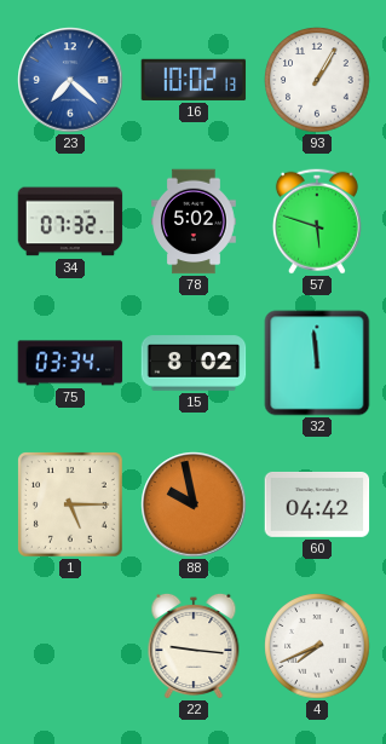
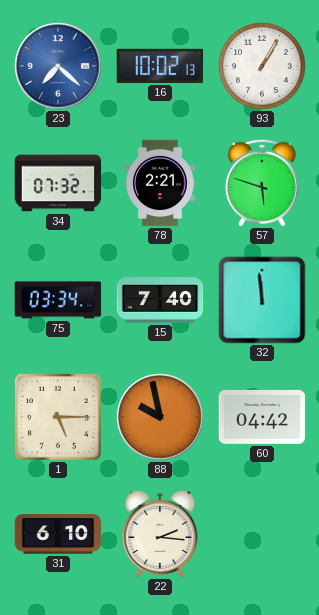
78: 5:02 -> 2:21
15: 8:02 -> 7:40
31: none -> 6:10
22: 9:16 -> 2:16
4: 7:41 -> none
